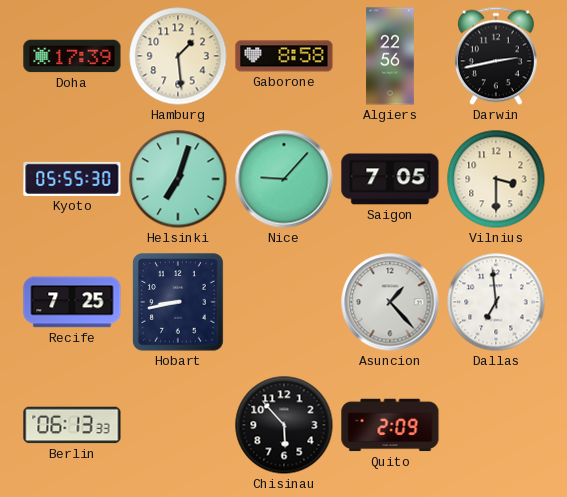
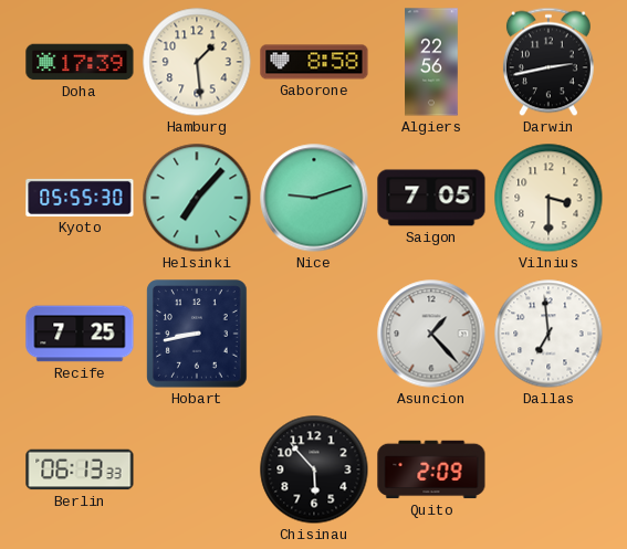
Helsinki: 7:03 -> 7:07
Nice: 9:07 -> 9:12
